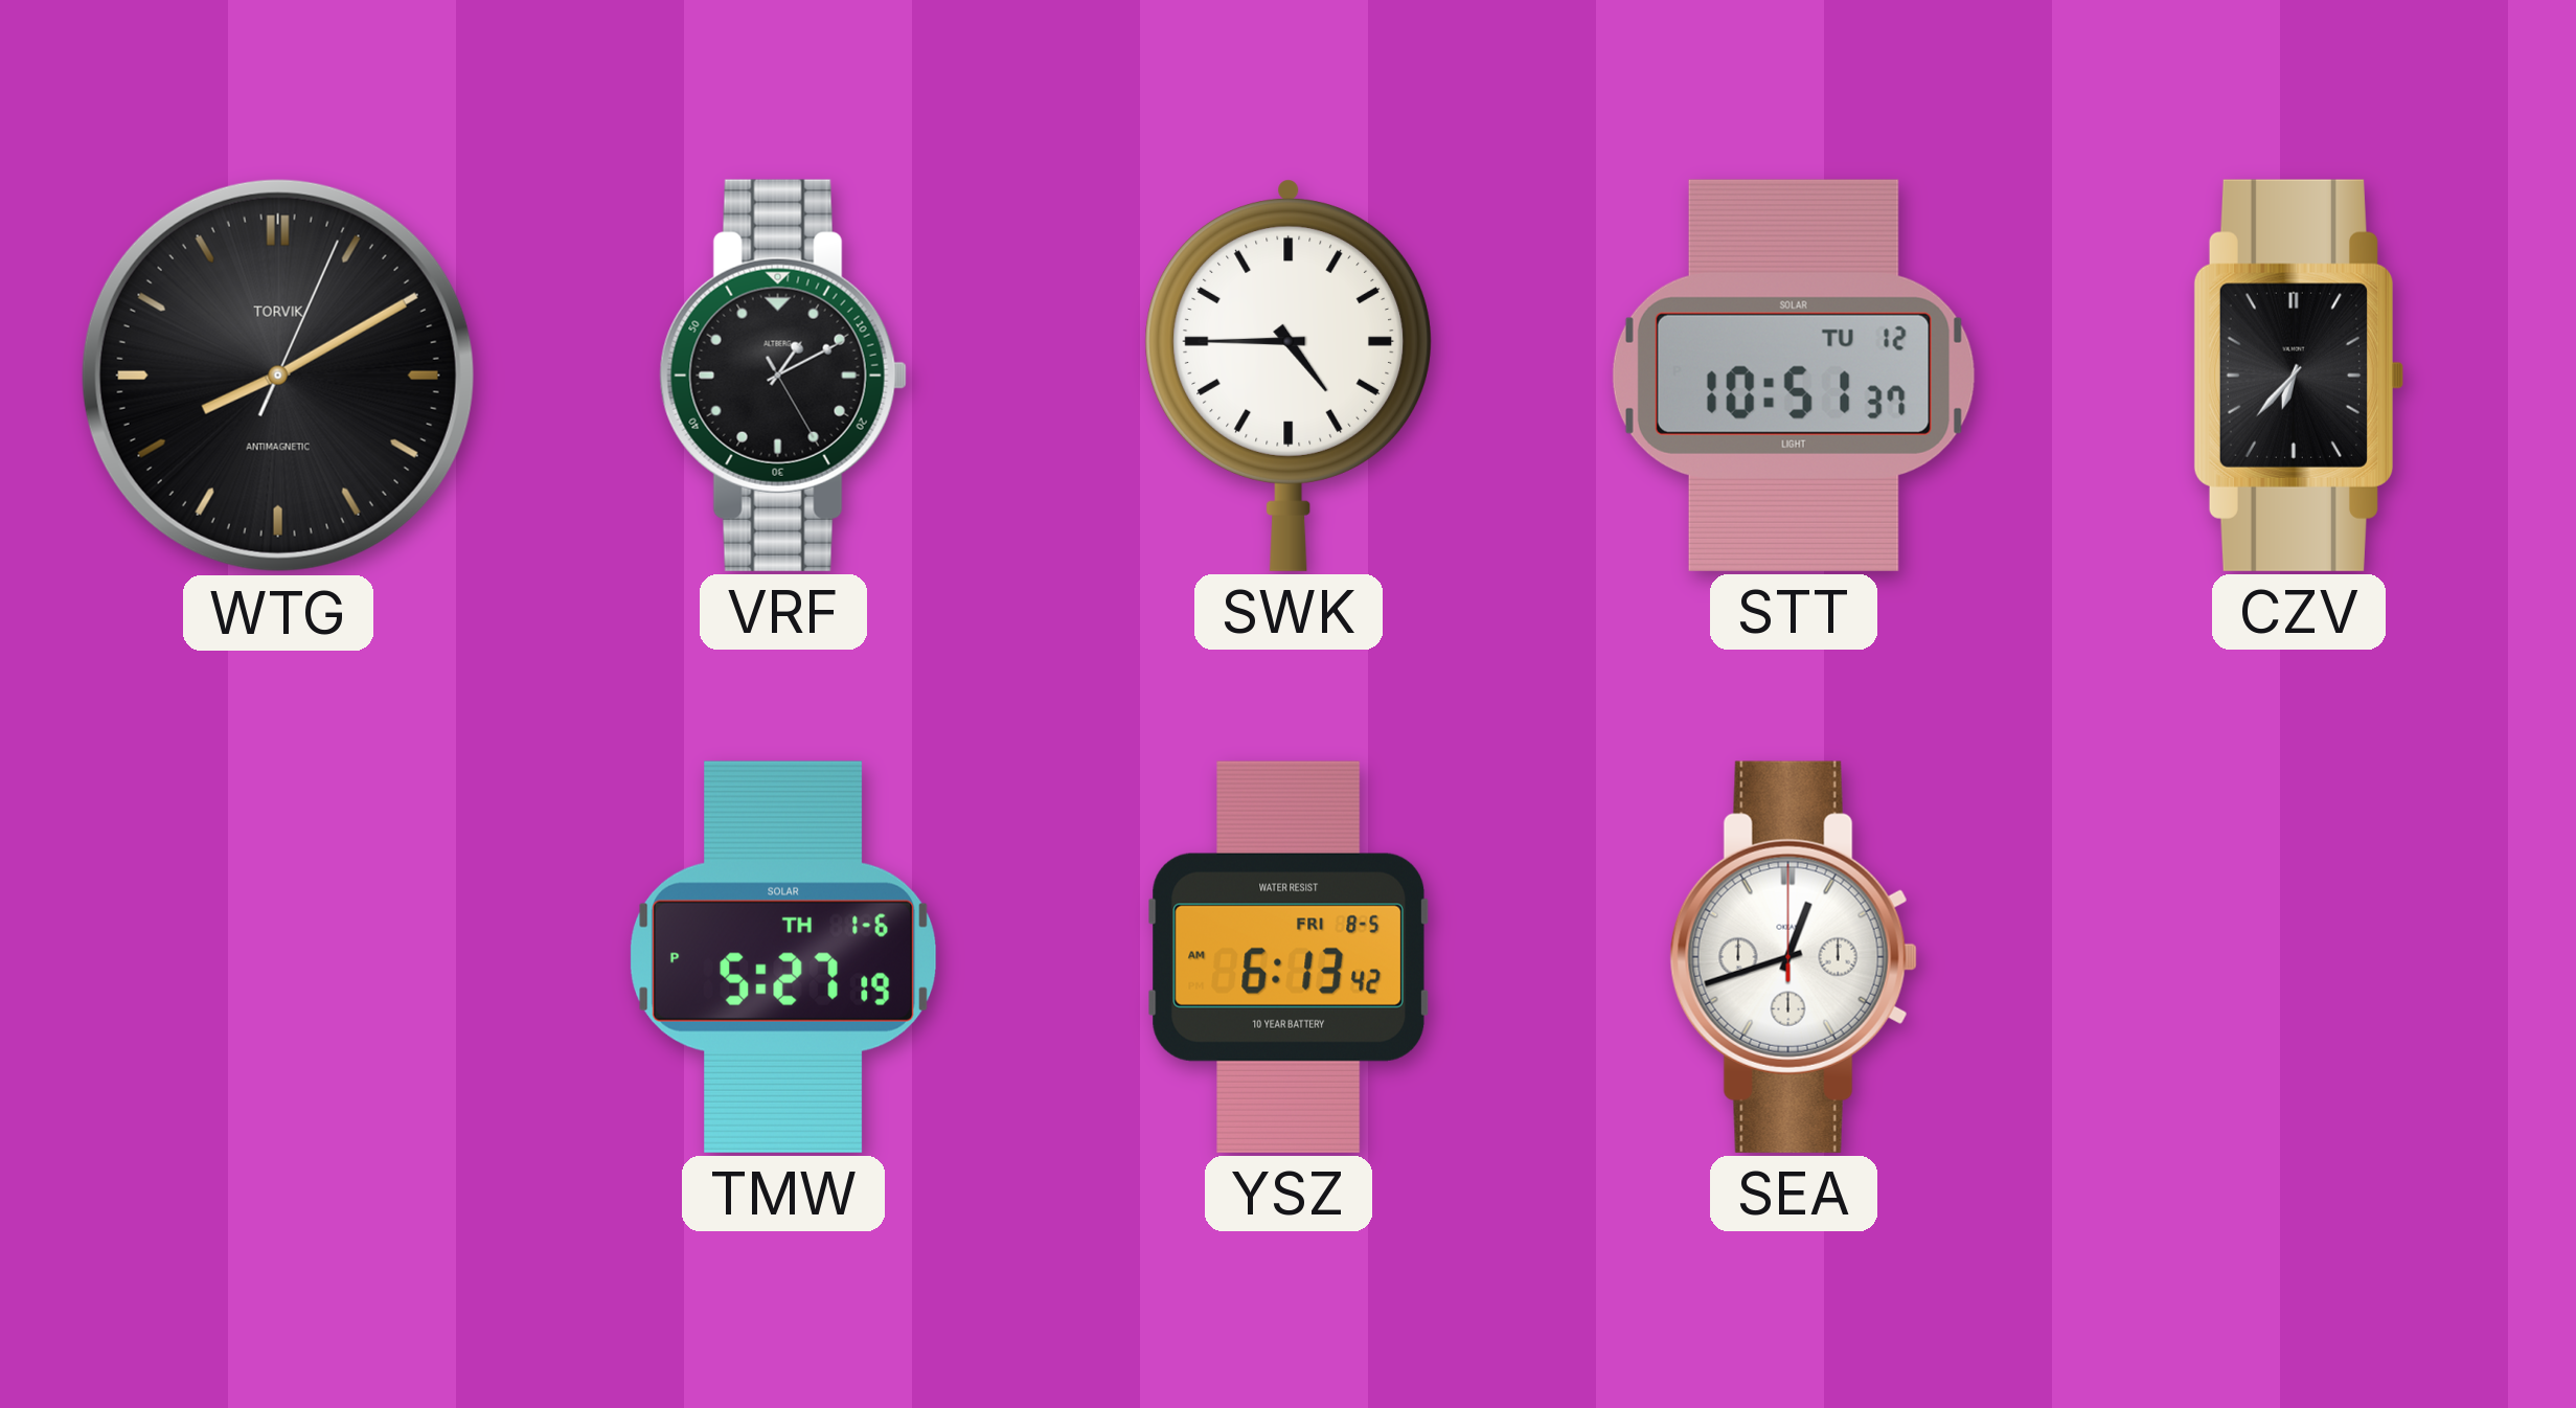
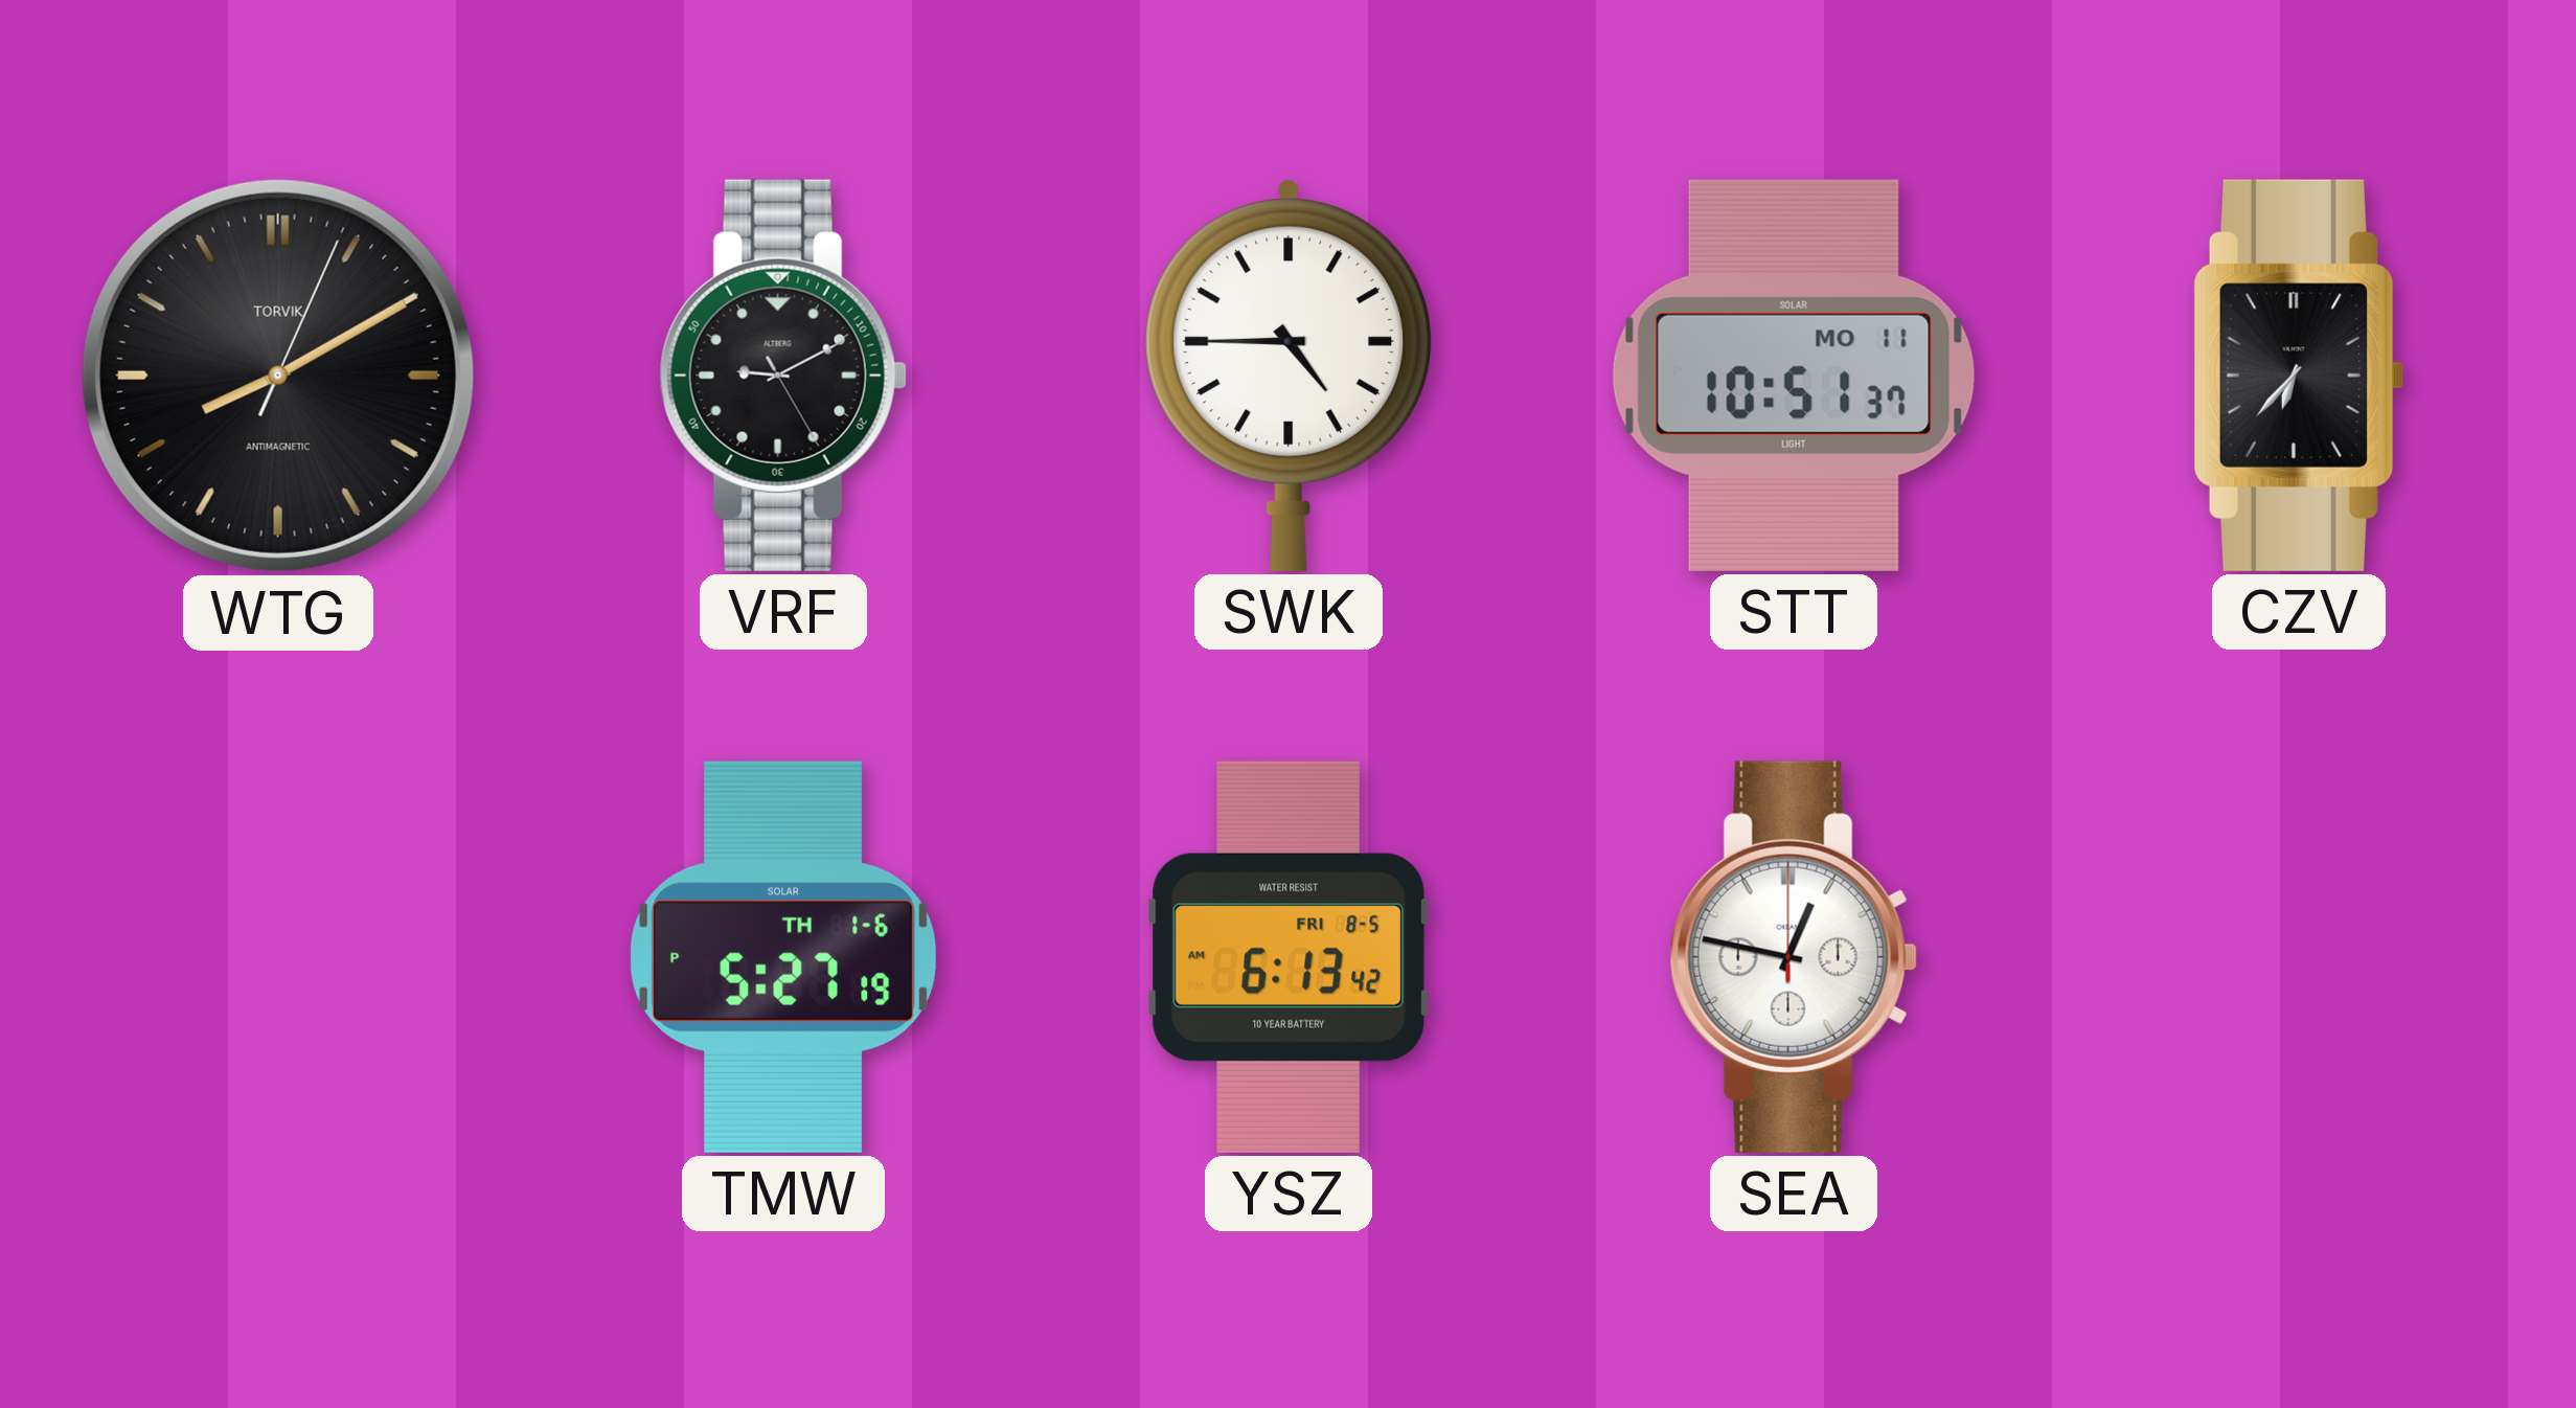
VRF: 1:10 -> 9:10
STT date: TU 12 -> MO 11
SEA: 12:42 -> 12:47
